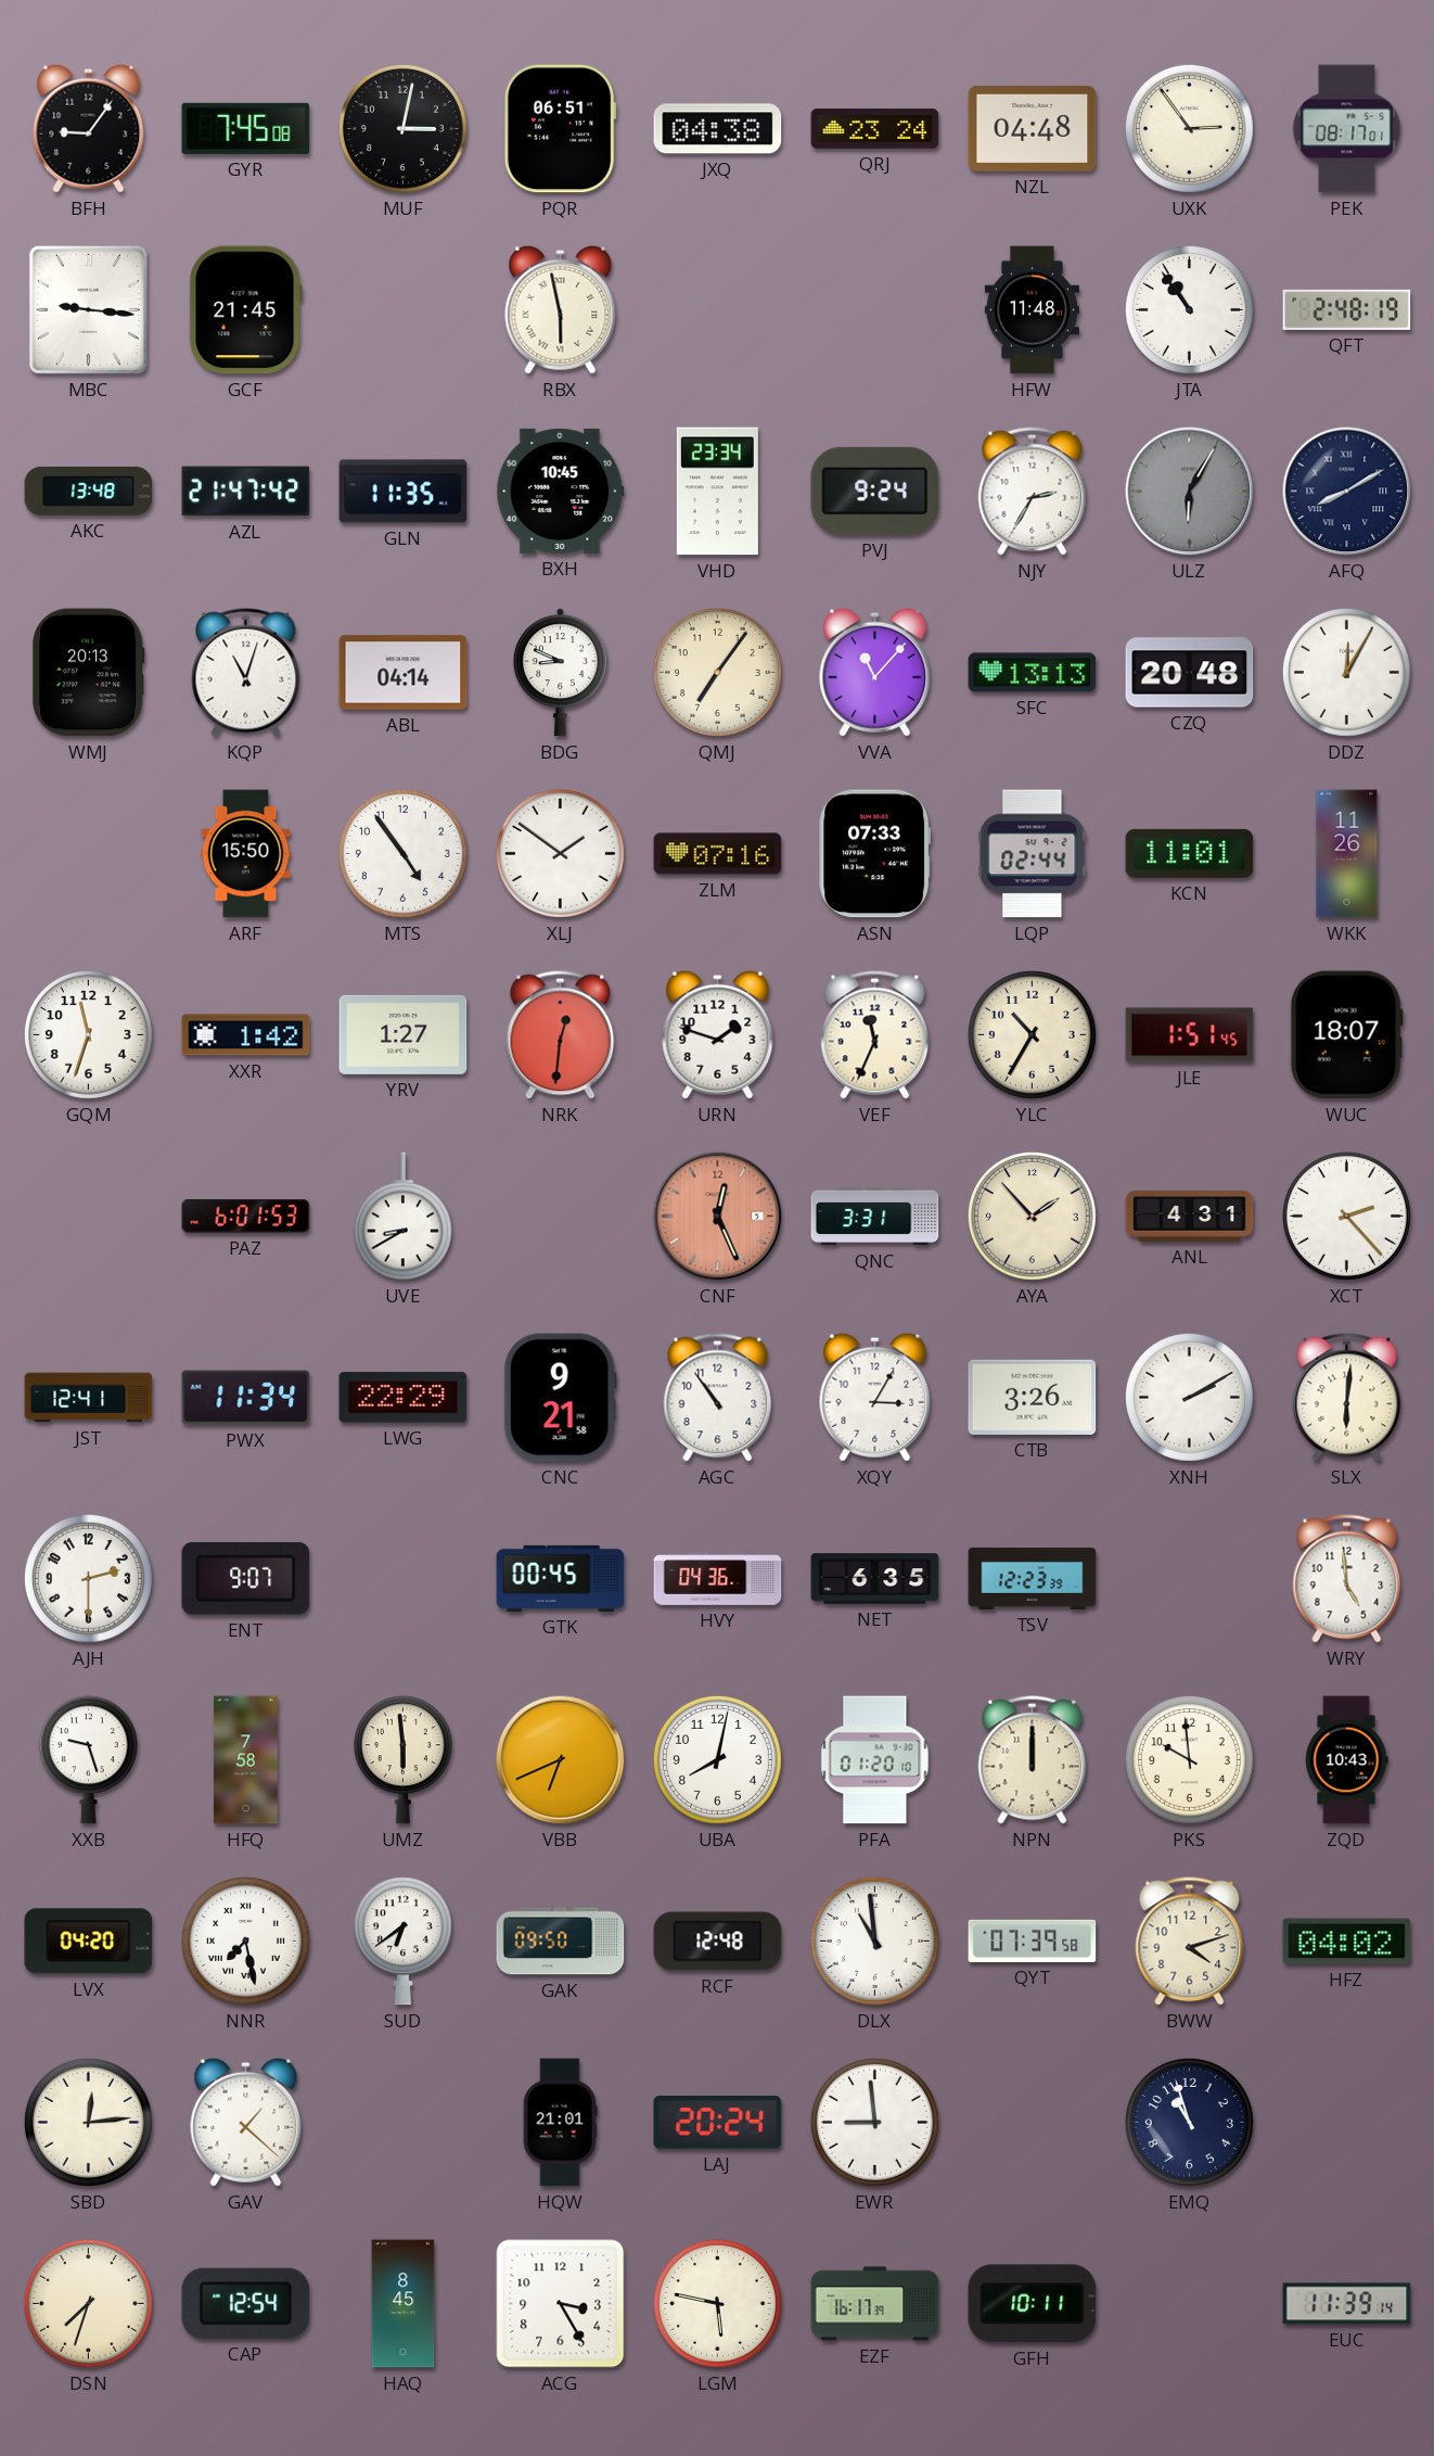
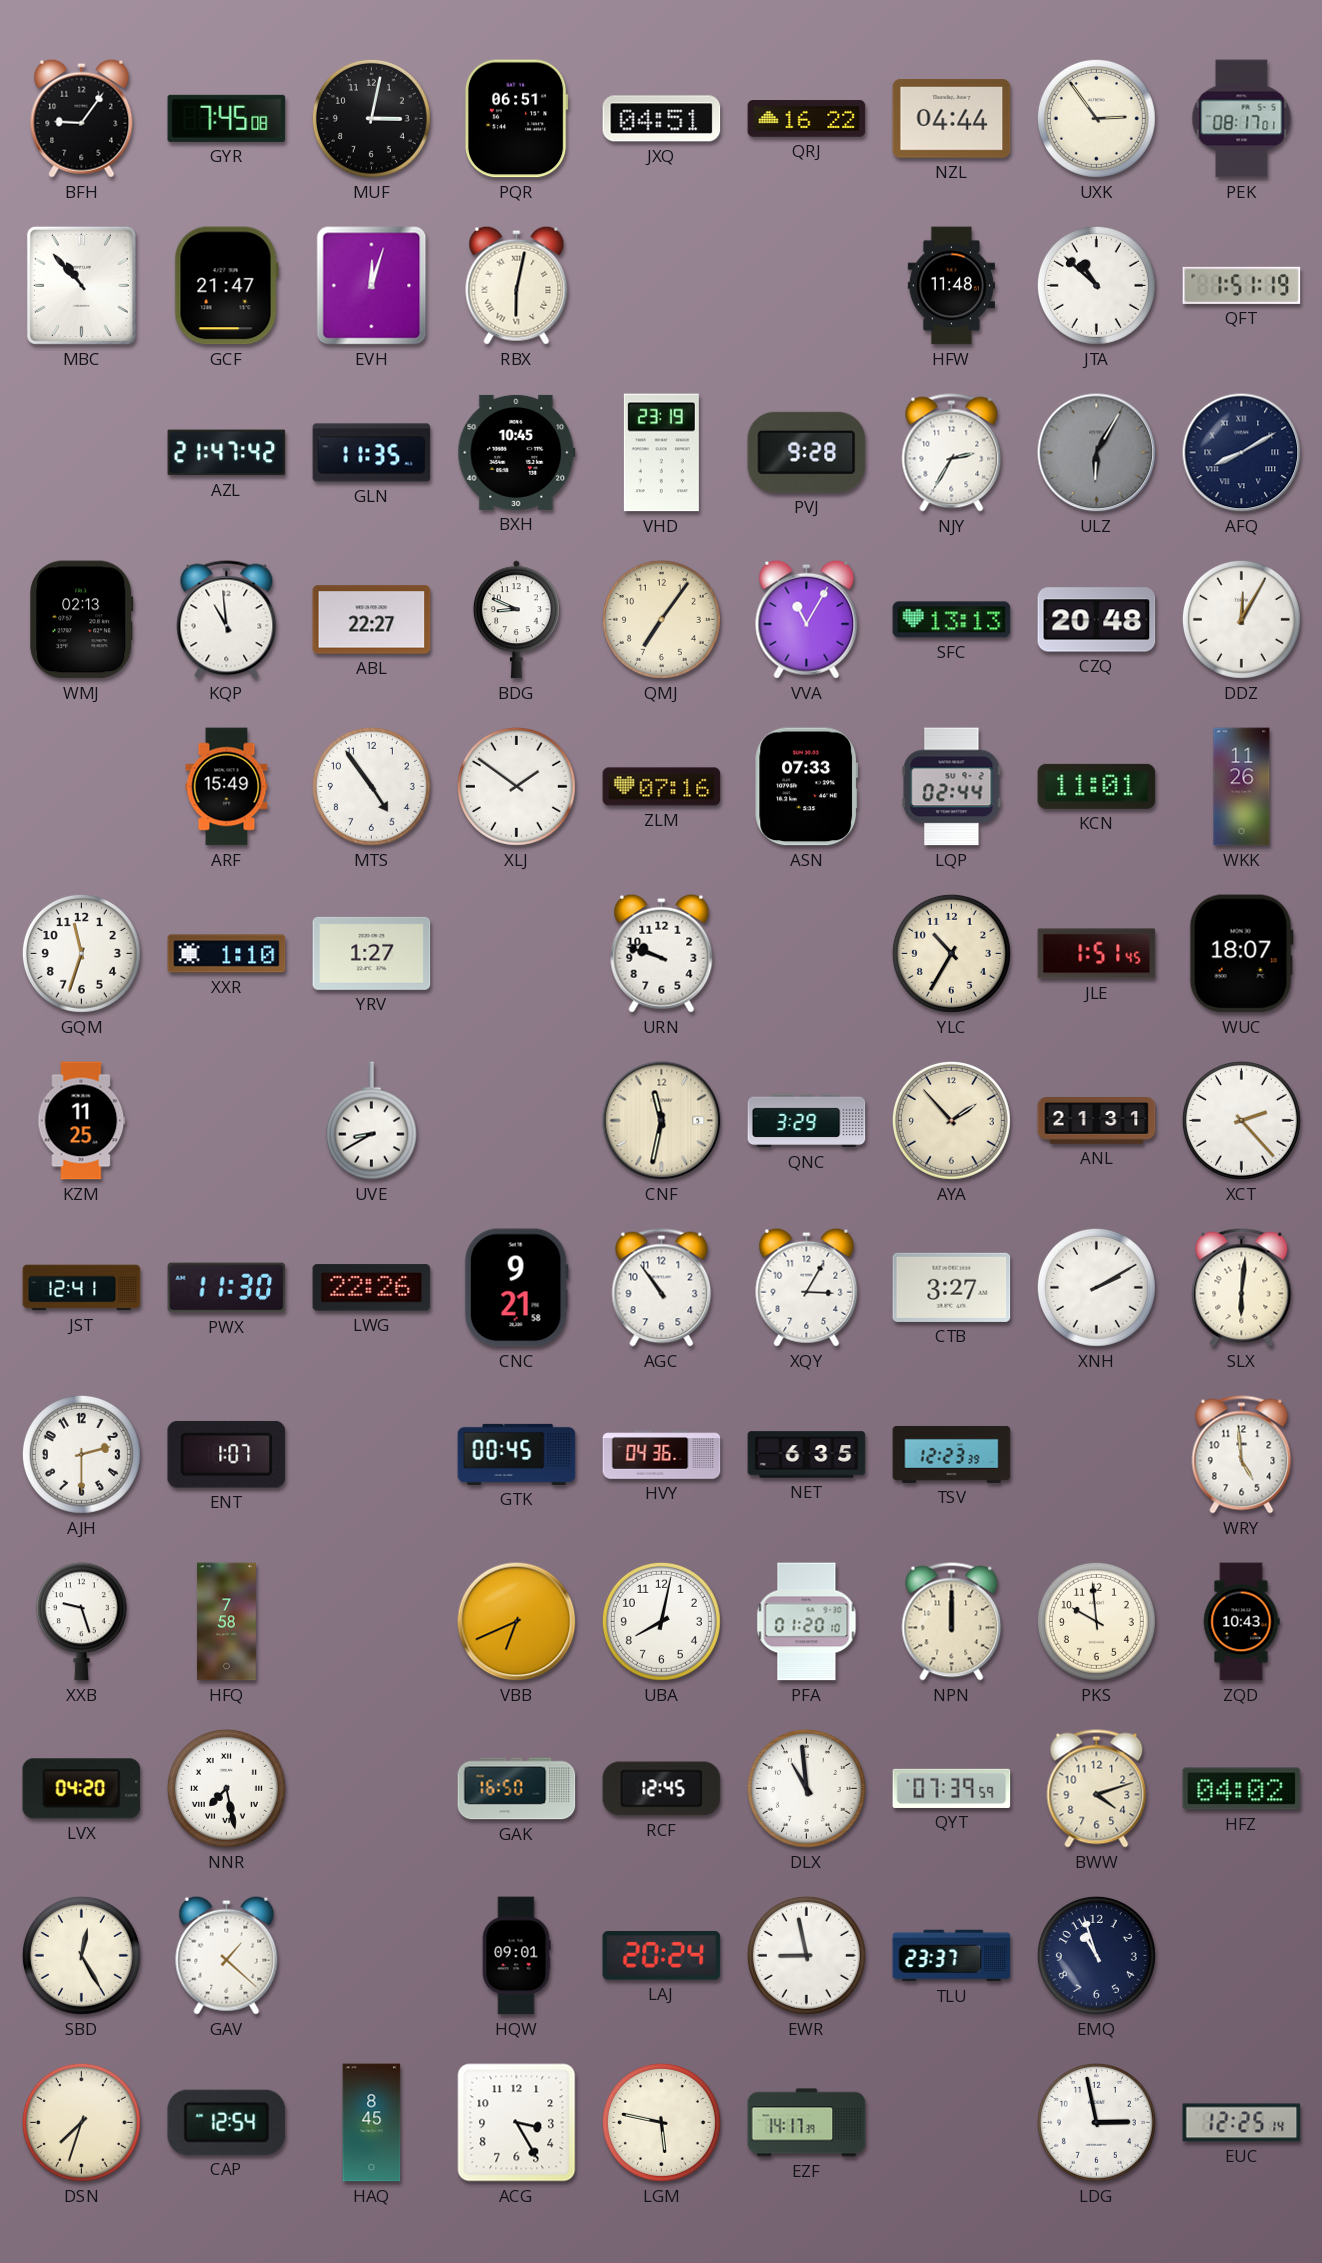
JXQ: 04:38 -> 04:51
QRJ: 23:24 -> 16:22
NZL: 04:48 -> 04:44
MBC: 9:16 -> 10:53
GCF: 21:45 -> 21:47
EVH: none -> 12:03
RBX: 5:58 -> 6:02
JTA: 10:54 -> 10:52
QFT: 2:48 -> 1:51
AKC: 13:48 -> none
VHD: 23:34 -> 23:19
PVJ: 9:24 -> 9:28
WMJ: 20:13 -> 02:13
KQP: 11:03 -> 10:59
ABL: 04:14 -> 22:27
VVA: 11:07 -> 11:05
ARF: 15:50 -> 15:49
XXR: 1:42 -> 1:10
NRK: 12:31 -> none
URN: 1:48 -> 9:48
VEF: 11:34 -> none
KZM: none -> 11:25
PAZ: 6:01 -> none
CNF: 12:26 -> 11:32
CNF dial: salmon -> cream
QNC: 3:31 -> 3:29
ANL: 4:31 -> 21:31
PWX: 11:34 -> 11:30
LWG: 22:29 -> 22:26
CTB: 3:26 -> 3:27
ENT: 9:07 -> 1:07
UMZ: 5:59 -> none
SUD: 6:39 -> none
GAK: 09:50 -> 16:50
RCF: 12:48 -> 12:45
QYT: 07:39:58 -> 07:39:59
SBD: 12:14 -> 12:25
HQW: 21:01 -> 09:01
EWR: 8:59 -> 8:58
TLU: none -> 23:37
EZF: 16:17 -> 14:17
GFH: 10:11 -> none
LDG: none -> 2:58
EUC: 11:39 -> 12:25
